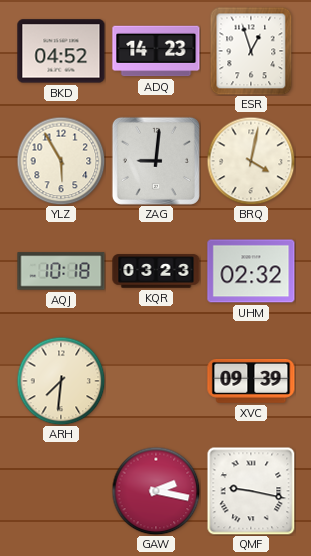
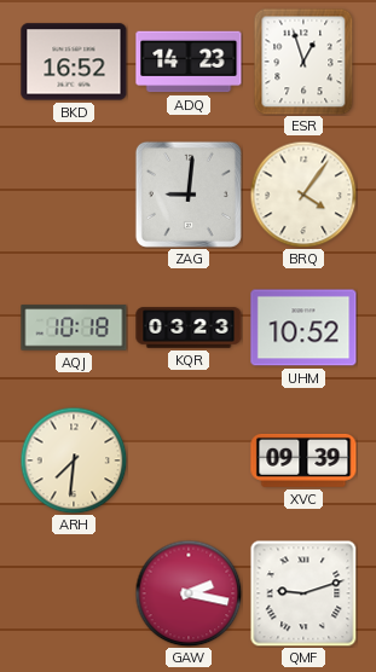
BKD: 04:52 -> 16:52
YLZ: 5:55 -> none
BRQ: 4:02 -> 4:06
UHM: 02:32 -> 10:52
QMF: 9:17 -> 9:12
